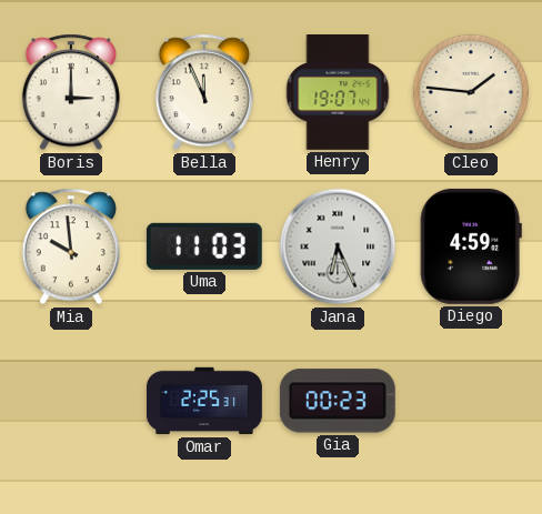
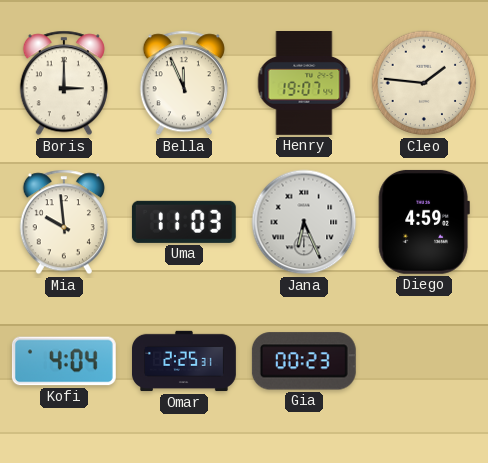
Kofi: none -> 4:04
